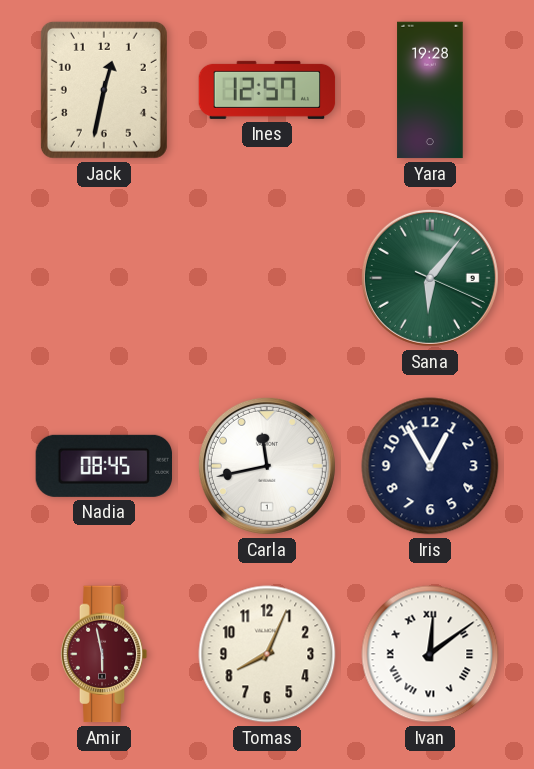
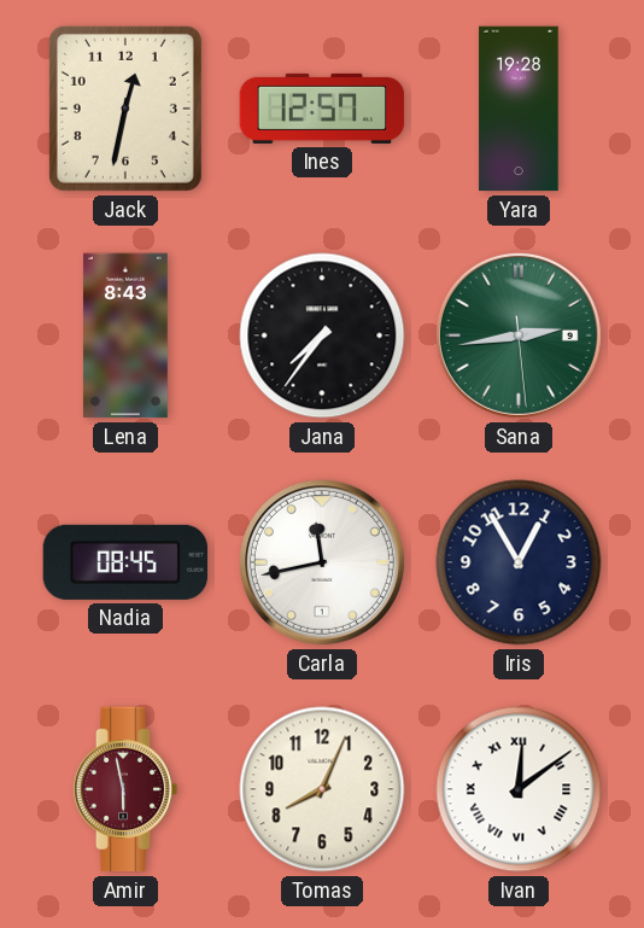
Lena: none -> 8:43
Jana: none -> 7:36
Sana: 6:06 -> 2:43
